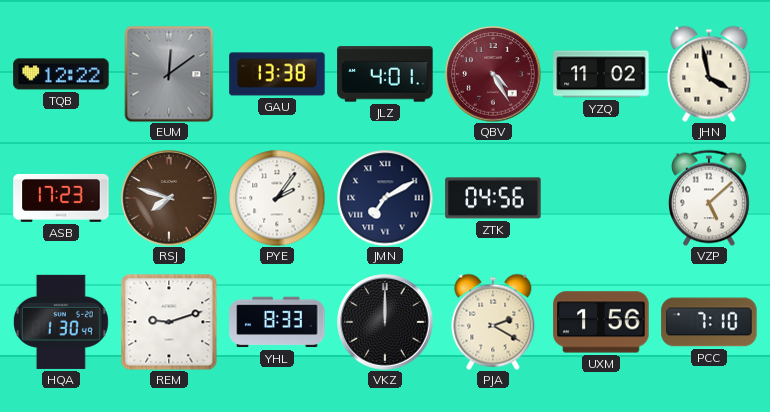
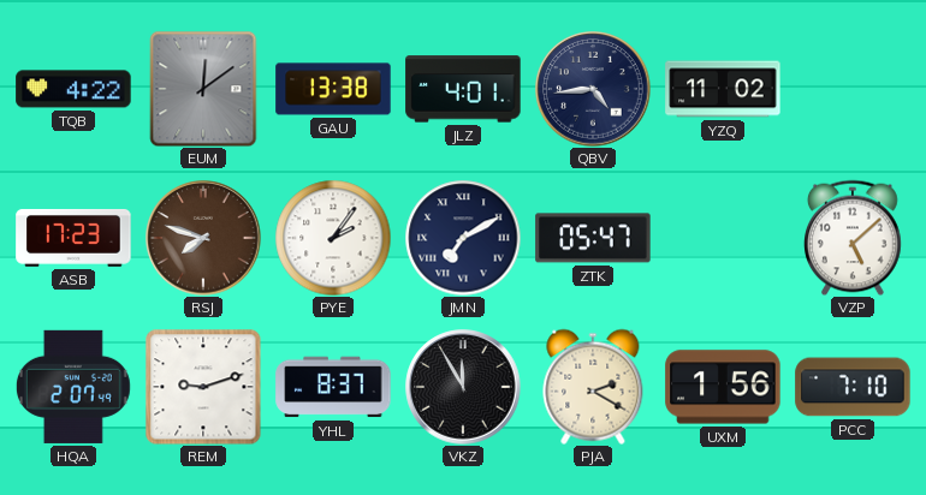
TQB: 12:22 -> 4:22
QBV: 4:25 -> 4:44
QBV dial: burgundy -> navy
JHN: 3:58 -> none
ZTK: 04:56 -> 05:47
HQA: 1:30 -> 2:07
YHL: 8:33 -> 8:37
VKZ: 12:00 -> 11:55
